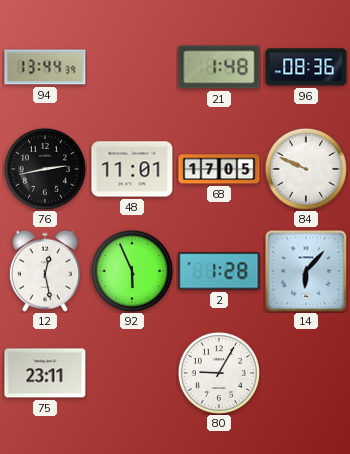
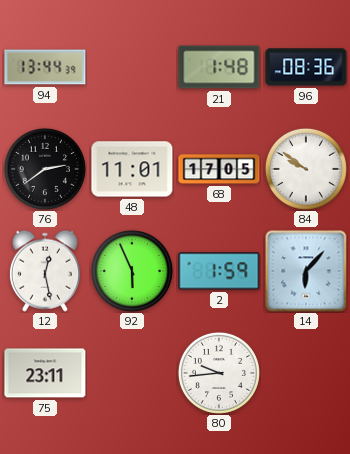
76: 2:43 -> 2:39
84: 9:49 -> 9:51
2: 1:28 -> 1:59
80: 9:05 -> 9:44
